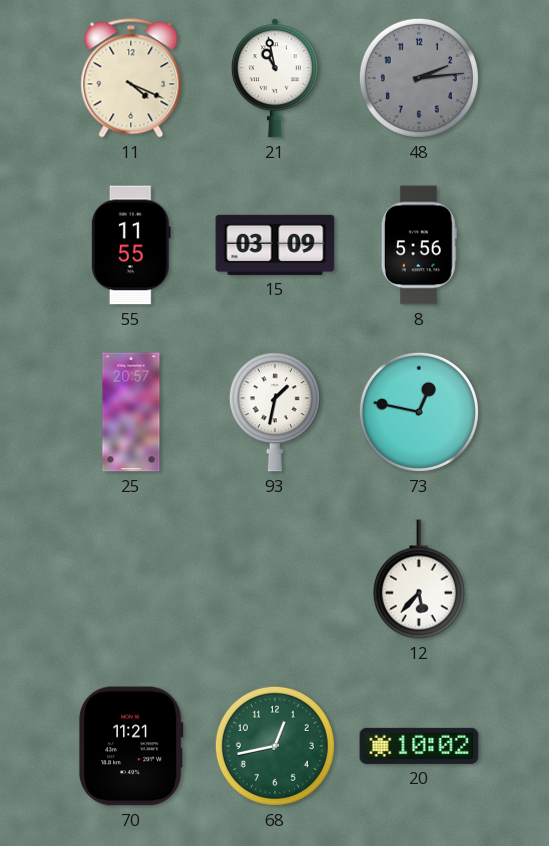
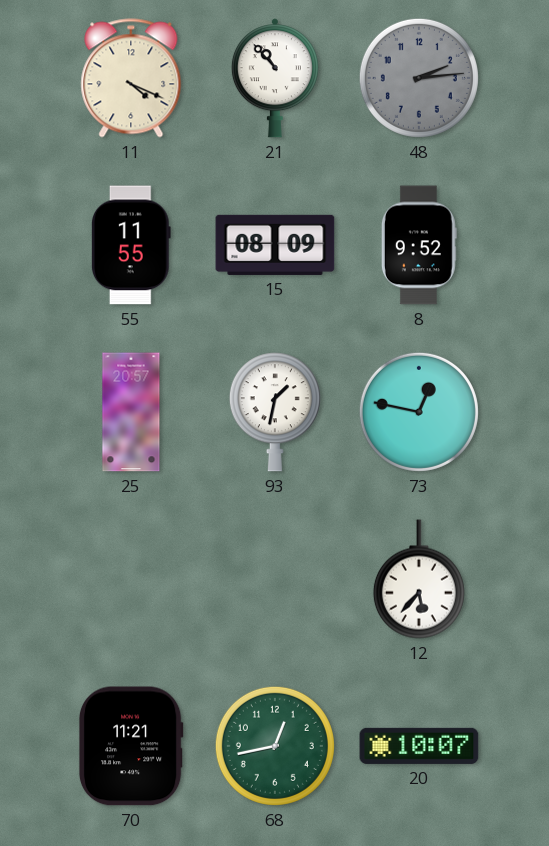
21: 10:58 -> 10:53
15: 03:09 -> 08:09
8: 5:56 -> 9:52
20: 10:02 -> 10:07
